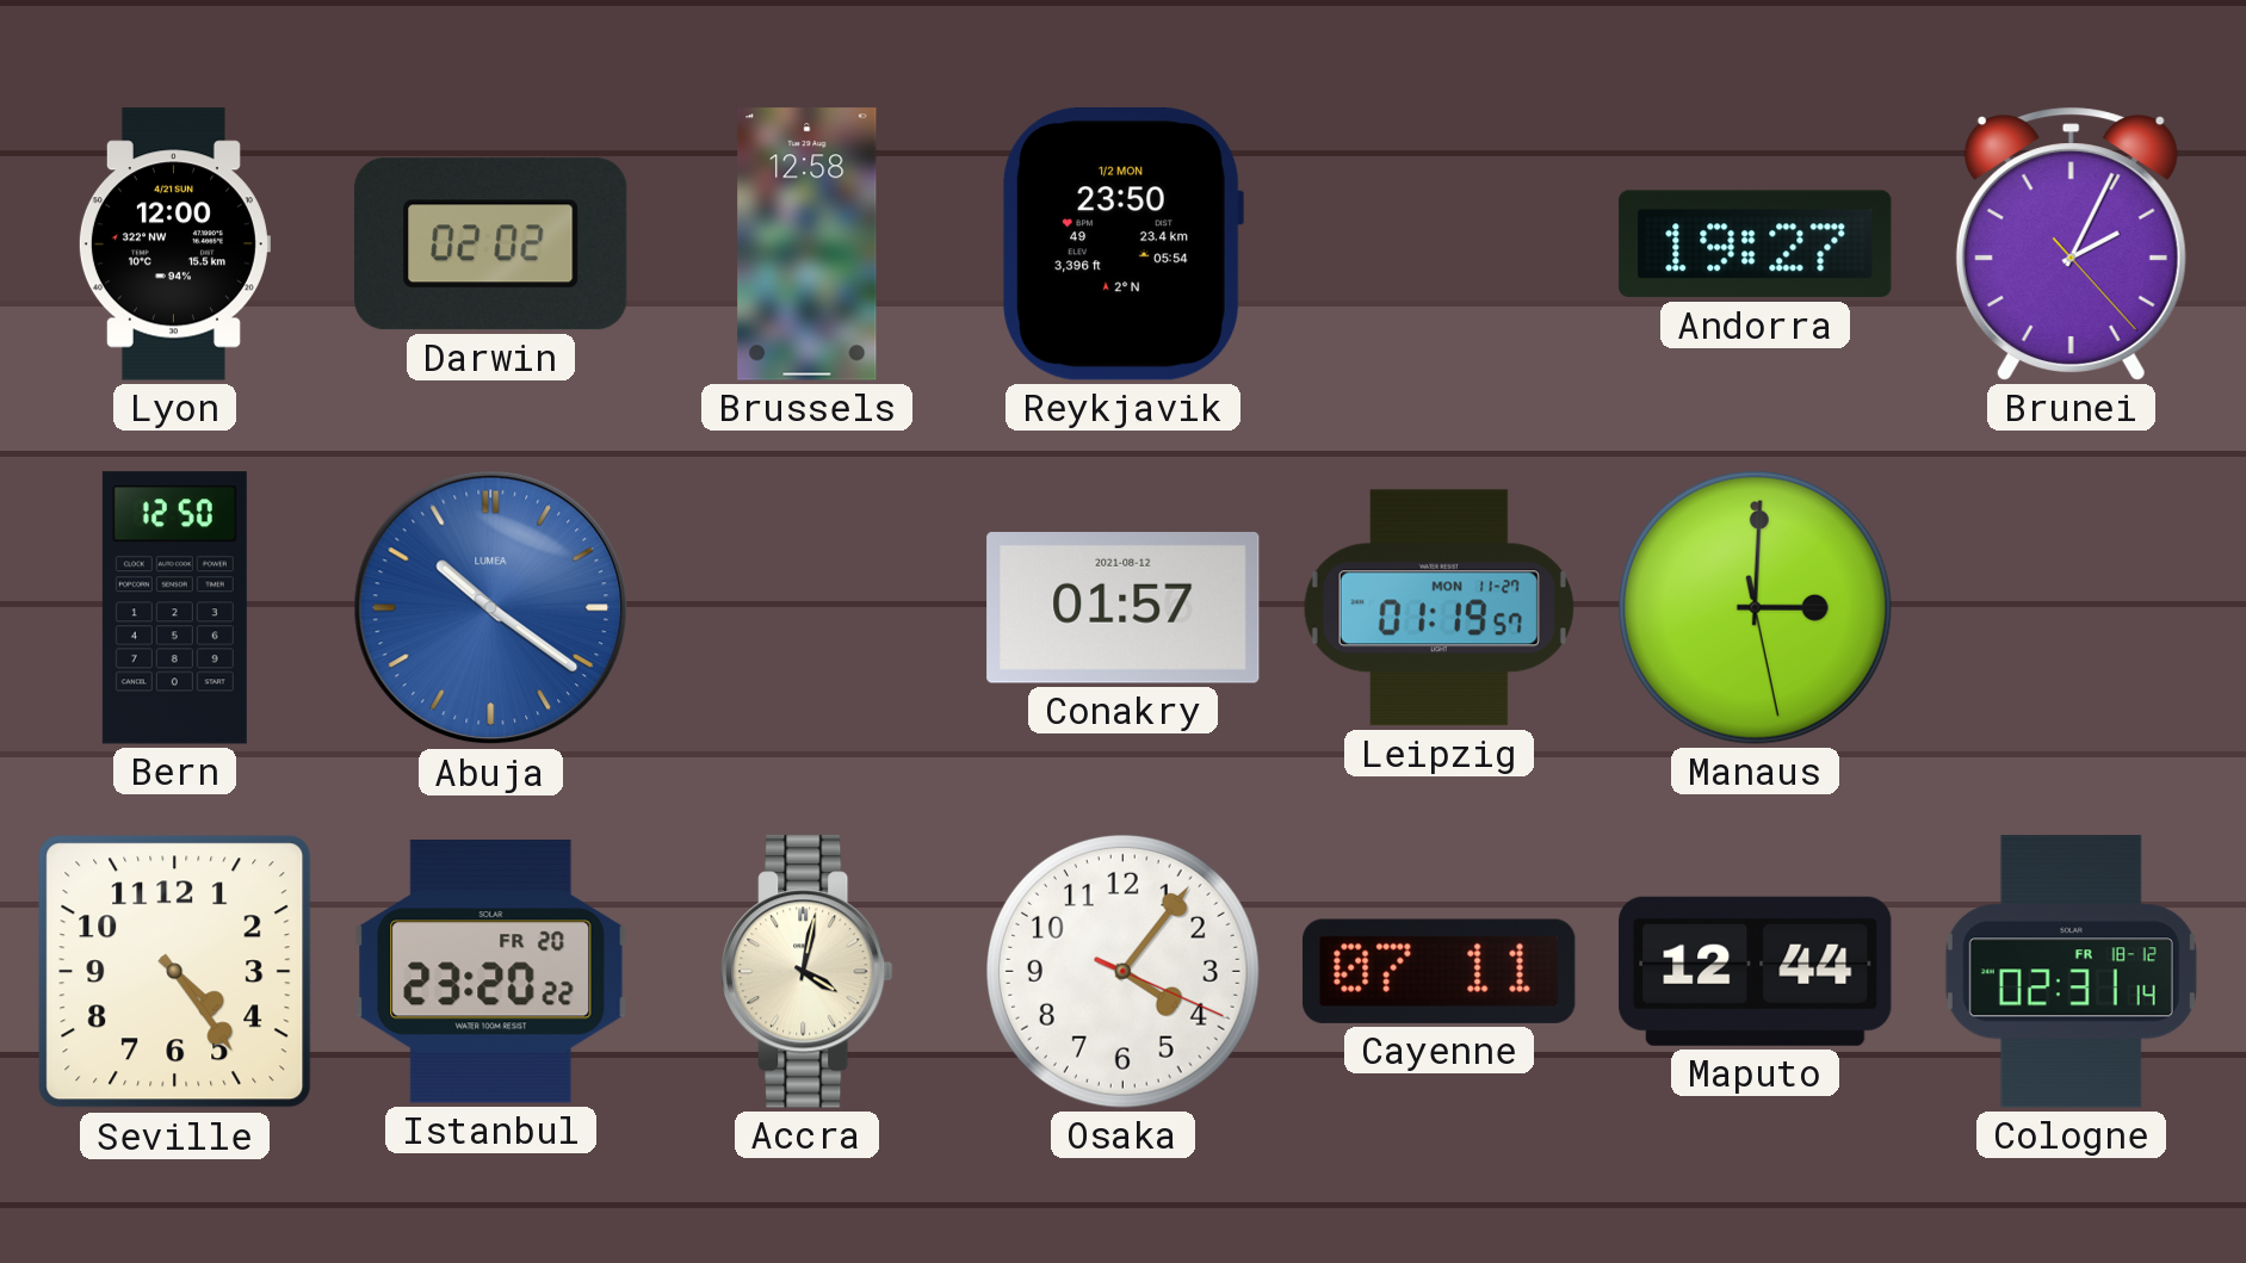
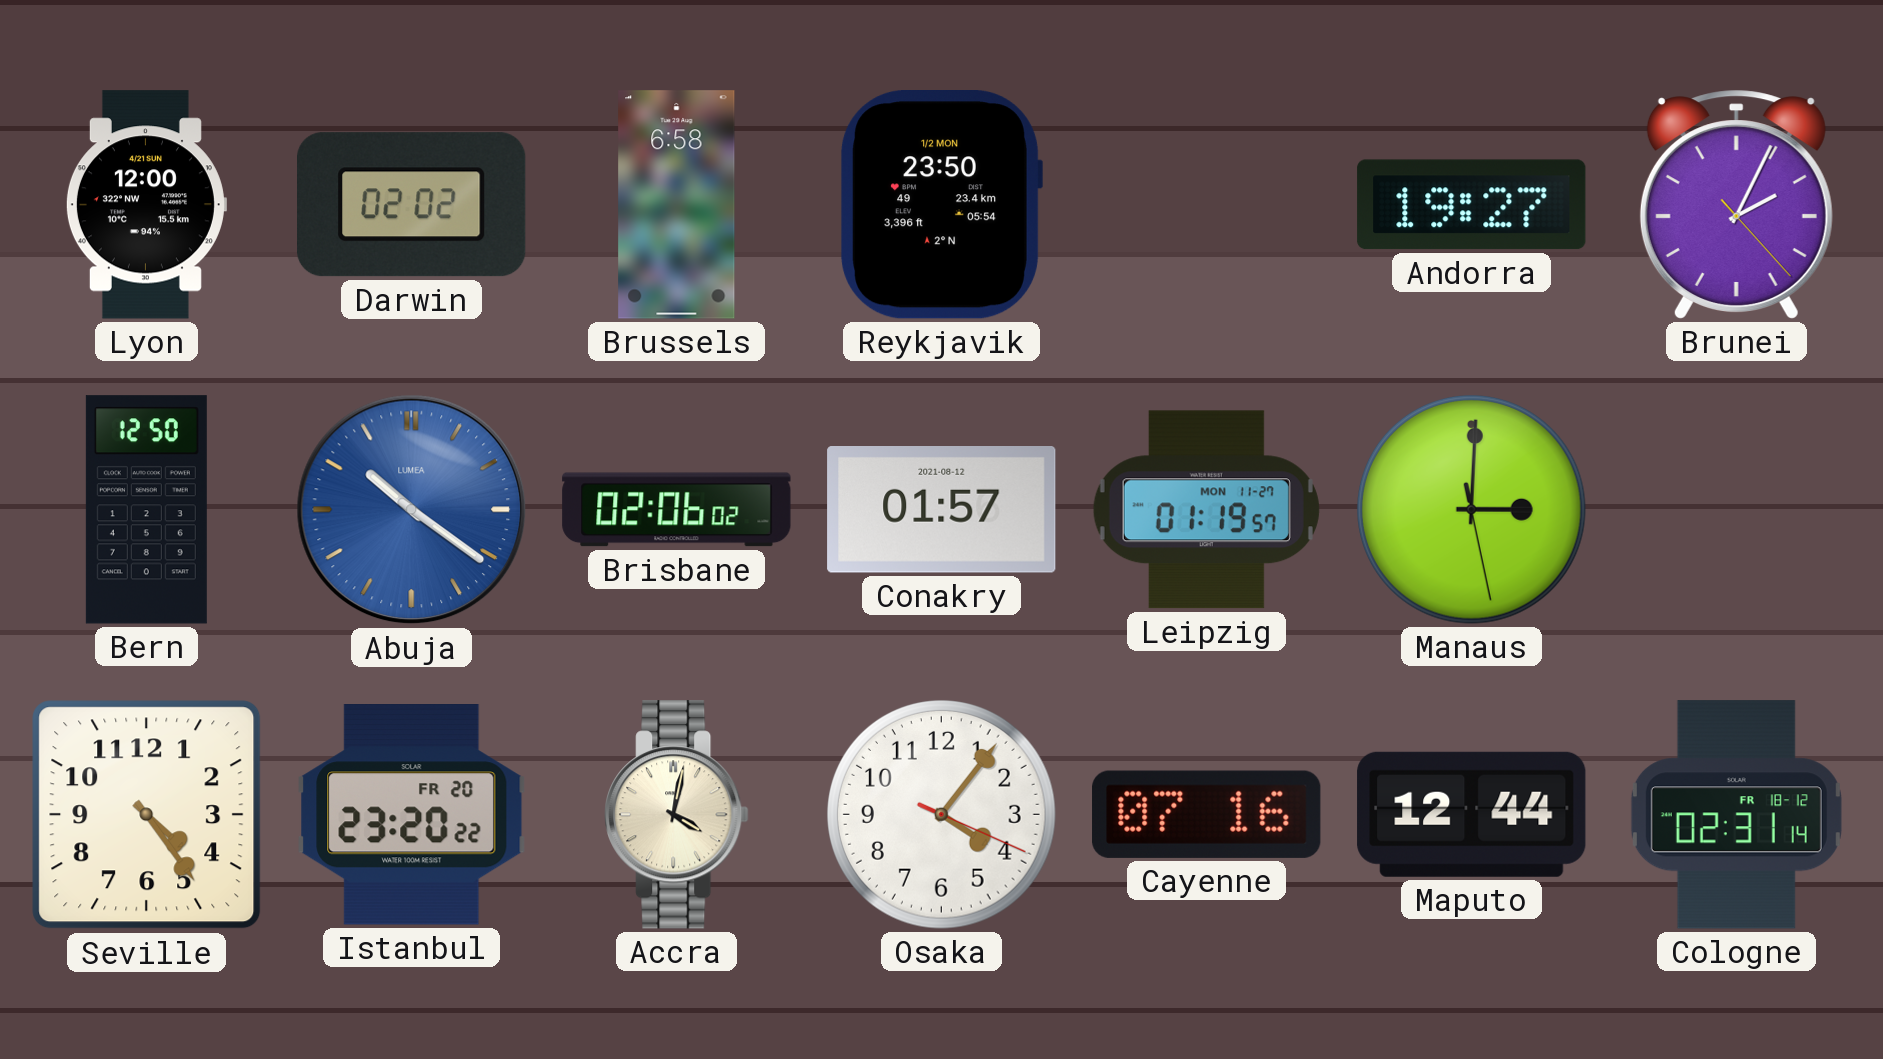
Brussels: 12:58 -> 6:58
Brisbane: none -> 02:06
Cayenne: 07:11 -> 07:16
